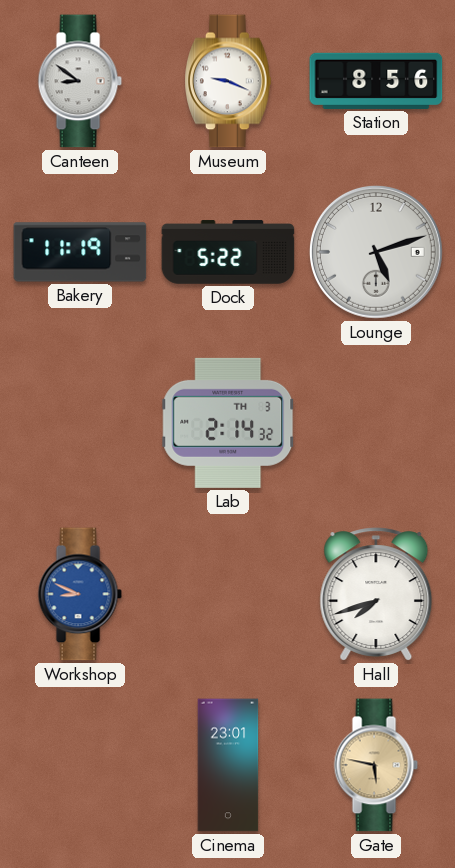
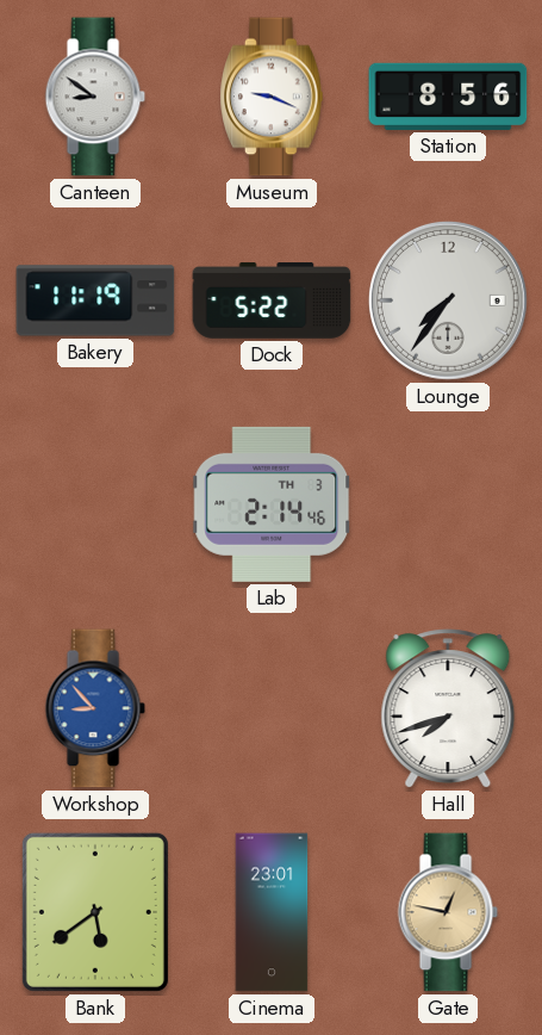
Lounge: 5:12 -> 7:36
Lab: 2:14:32 -> 2:14:46
Workshop: 8:49 -> 8:53
Bank: none -> 5:39
Gate: 5:47 -> 12:47
